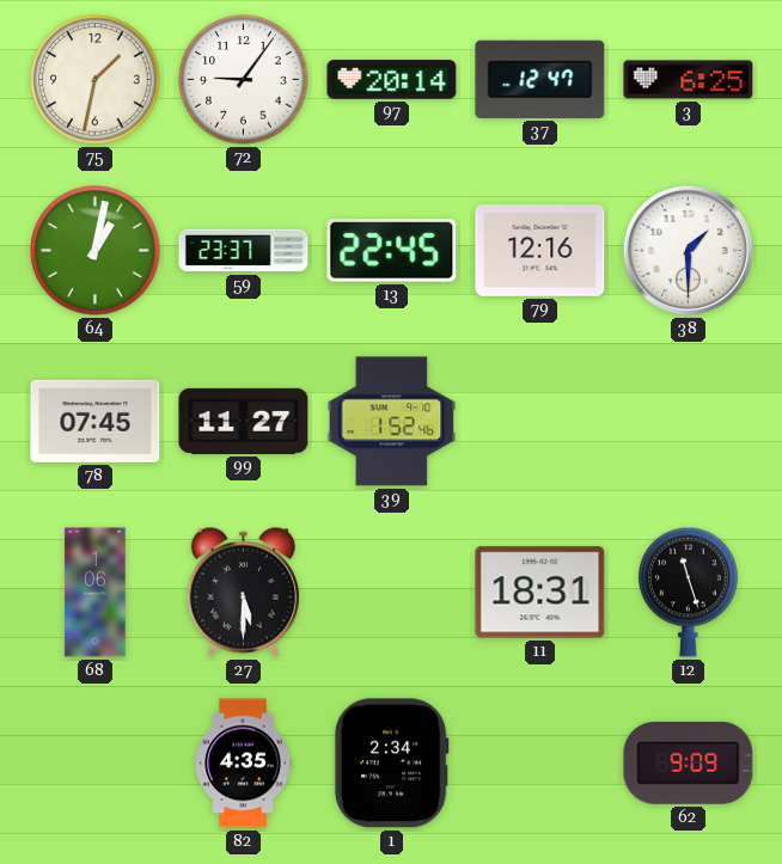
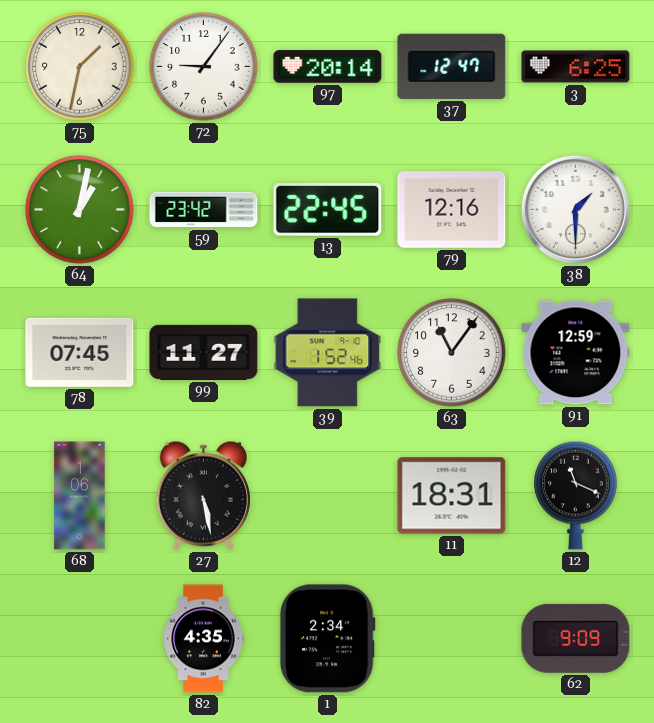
59: 23:37 -> 23:42
63: none -> 11:06
91: none -> 12:59
27: 5:30 -> 5:28
12: 11:27 -> 11:19
